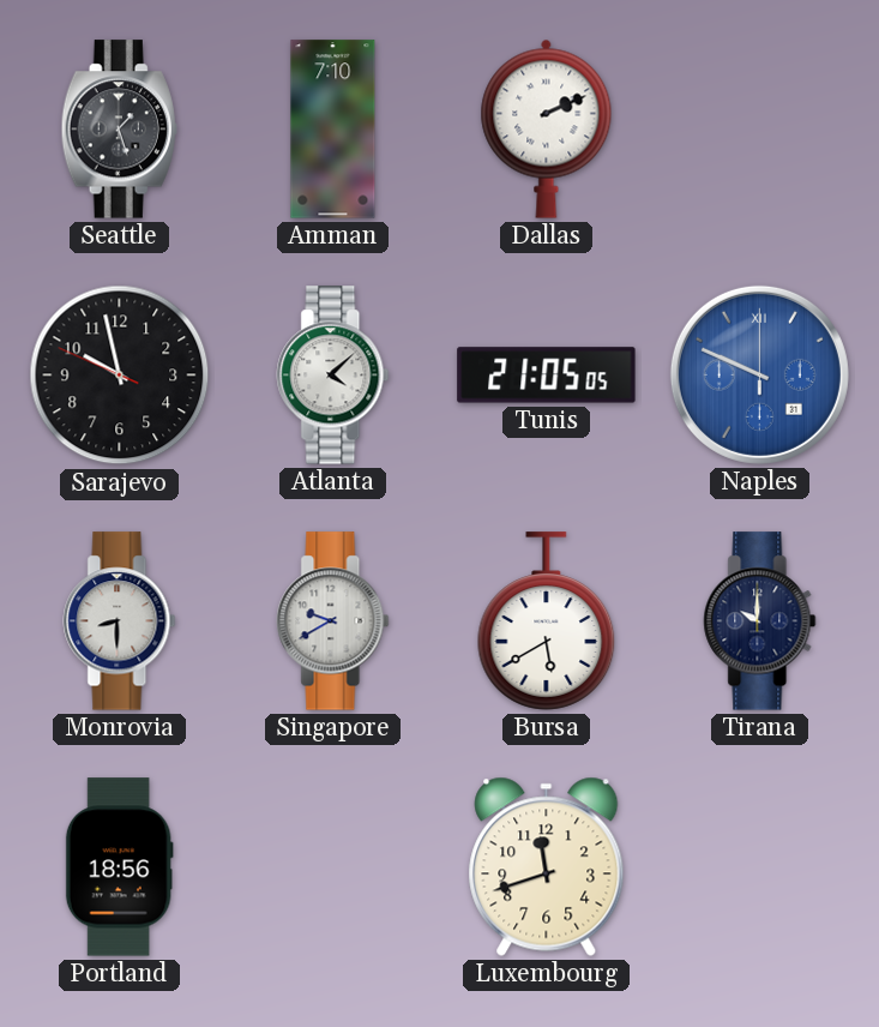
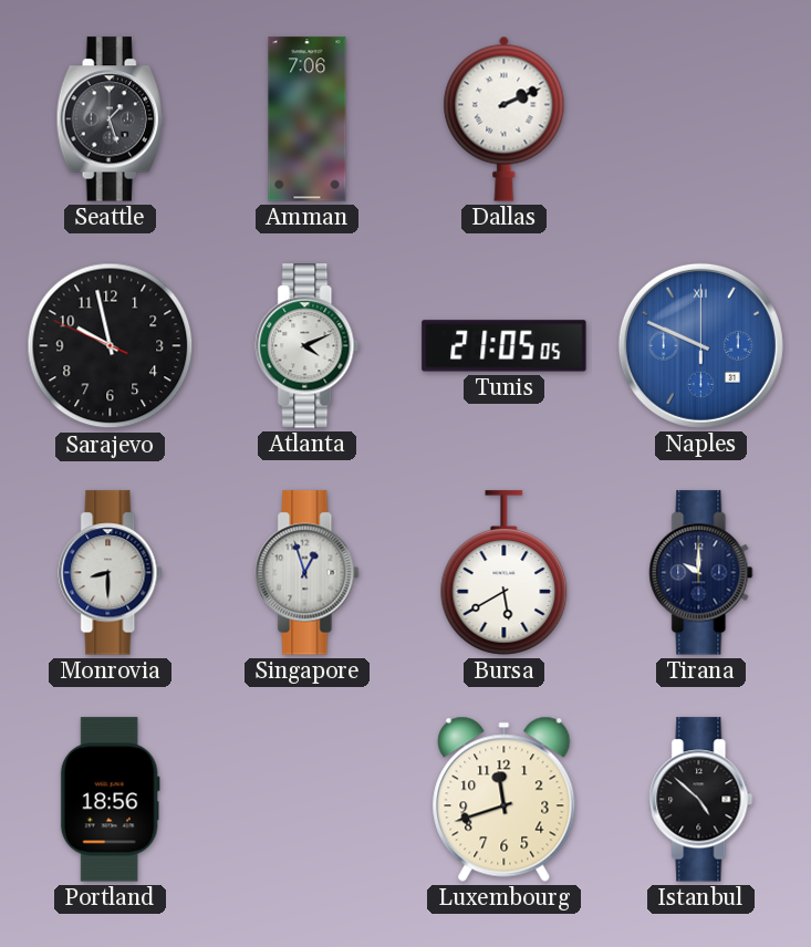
Amman: 7:10 -> 7:06
Atlanta: 4:08 -> 4:11
Singapore: 9:40 -> 12:57
Istanbul: none -> 4:52
